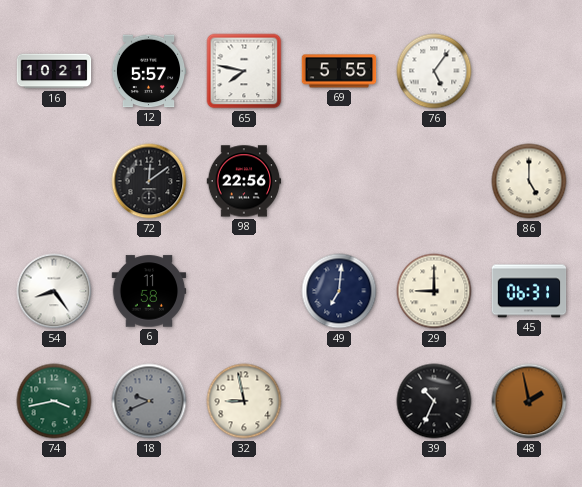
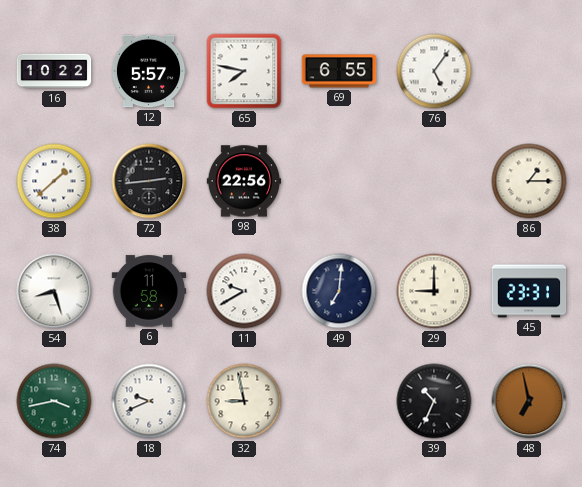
16: 10:21 -> 10:22
69: 5:55 -> 6:55
38: none -> 1:38
72: 12:09 -> 2:44
86: 5:00 -> 1:15
54: 8:24 -> 8:27
11: none -> 9:40
45: 06:31 -> 23:31
18 dial: grey -> white
48: 1:58 -> 6:58
